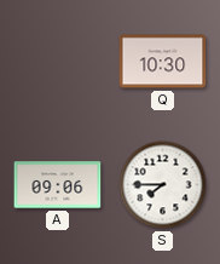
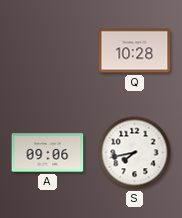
Q: 10:30 -> 10:28
S: 7:45 -> 7:43
